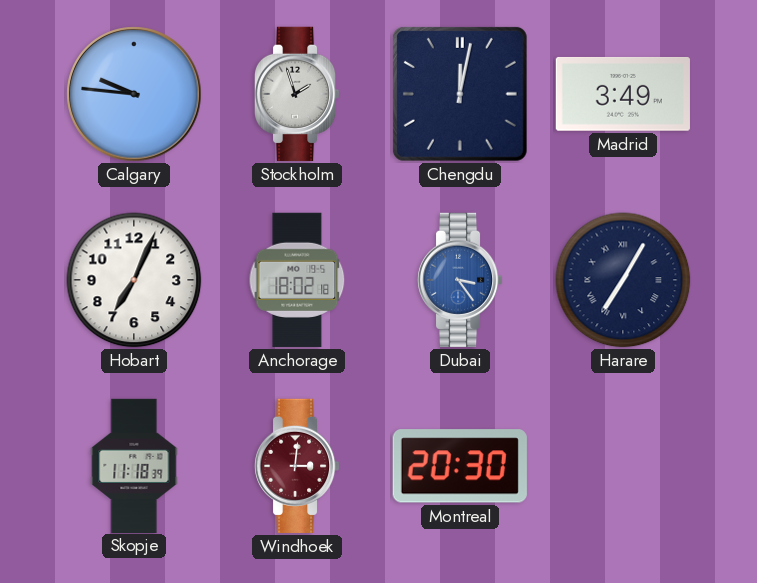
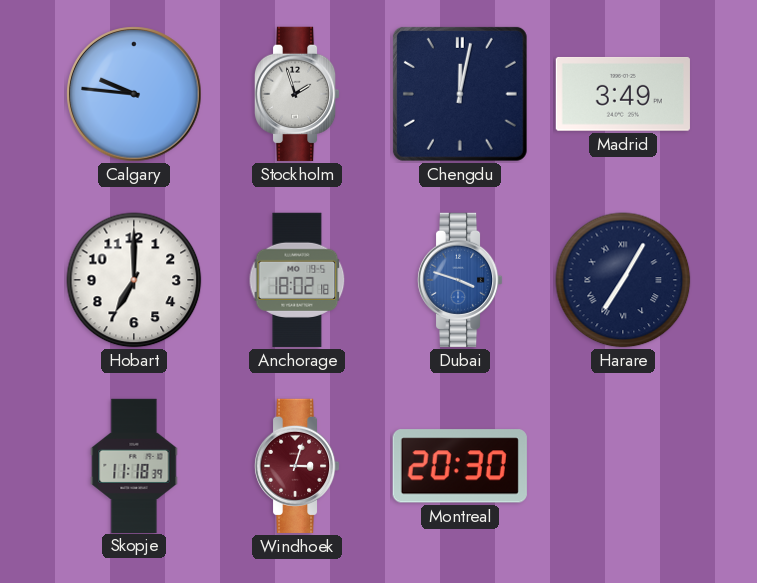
Hobart: 7:04 -> 7:00
Dubai: 3:24 -> 3:48
Windhoek: 3:01 -> 3:03
